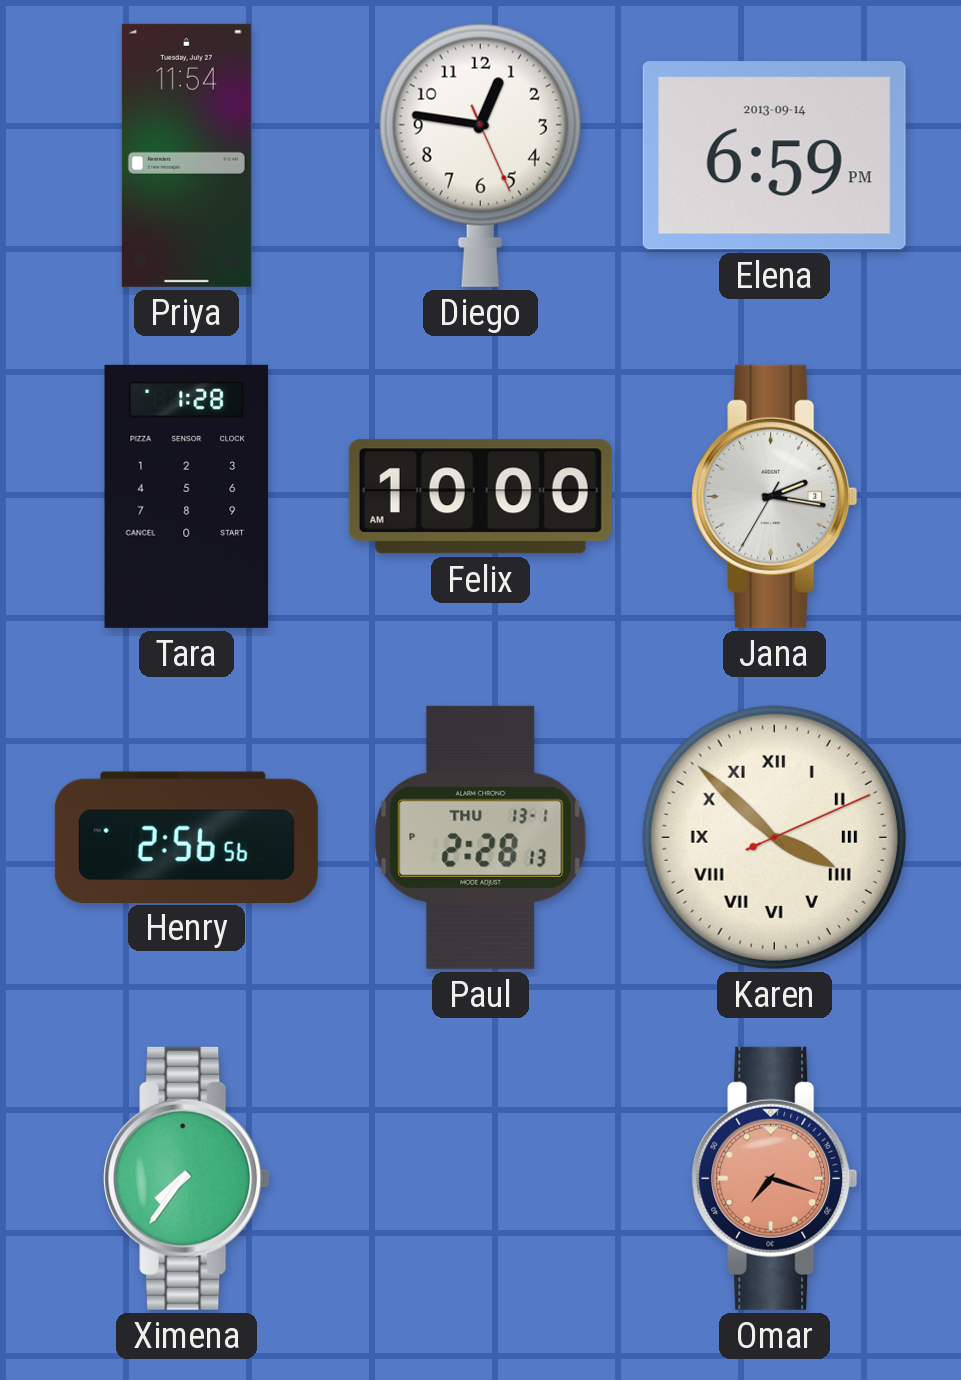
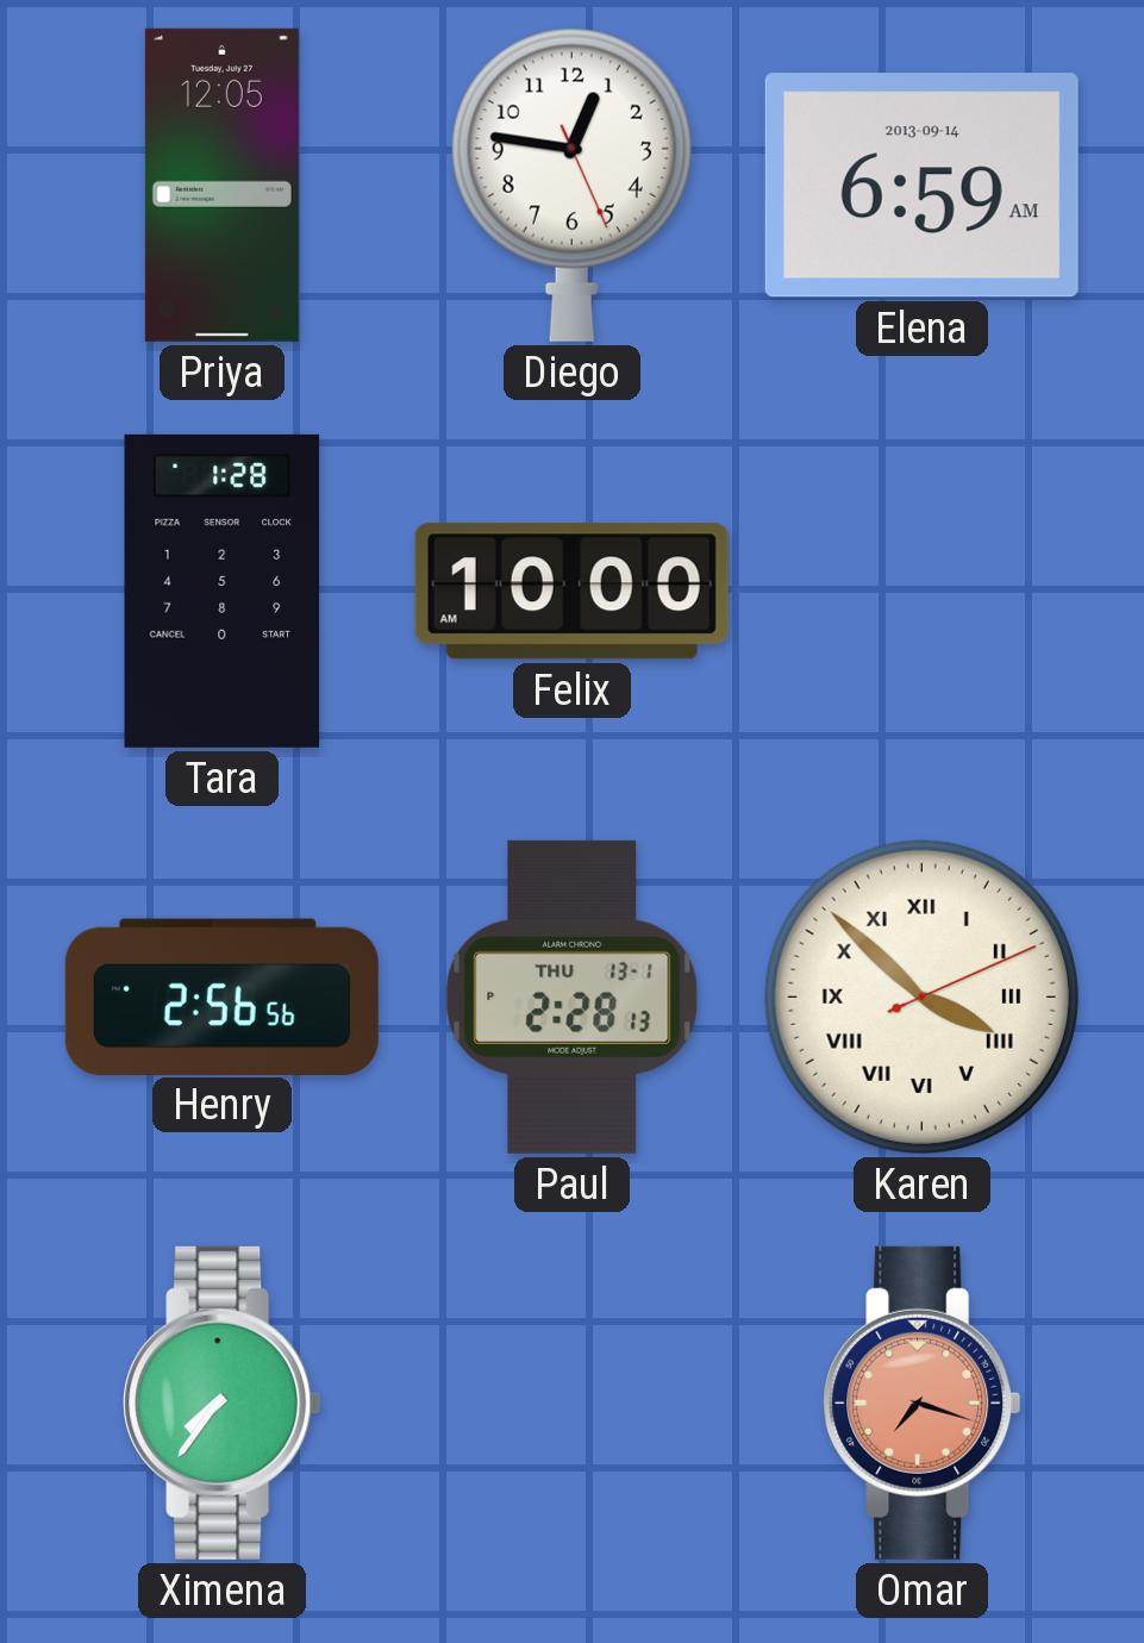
Priya: 11:54 -> 12:05
Elena: 6:59 PM -> 6:59 AM
Jana: 2:16 -> none
